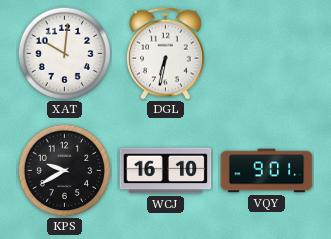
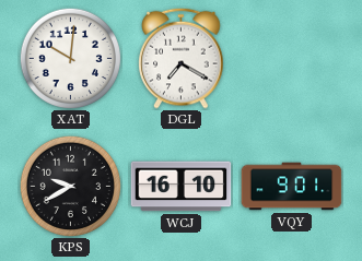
DGL: 6:32 -> 7:20
